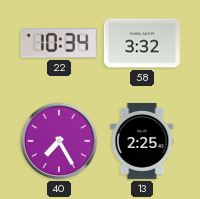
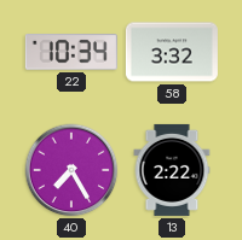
13: 2:25 -> 2:22
